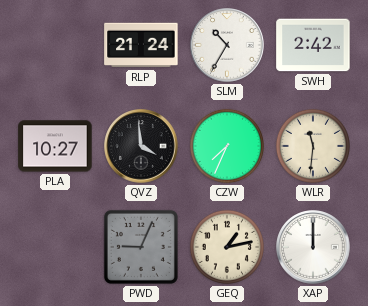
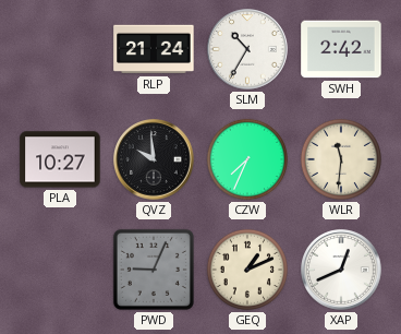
QVZ: 3:59 -> 9:59
GEQ: 1:13 -> 1:11
XAP: 12:00 -> 12:41
